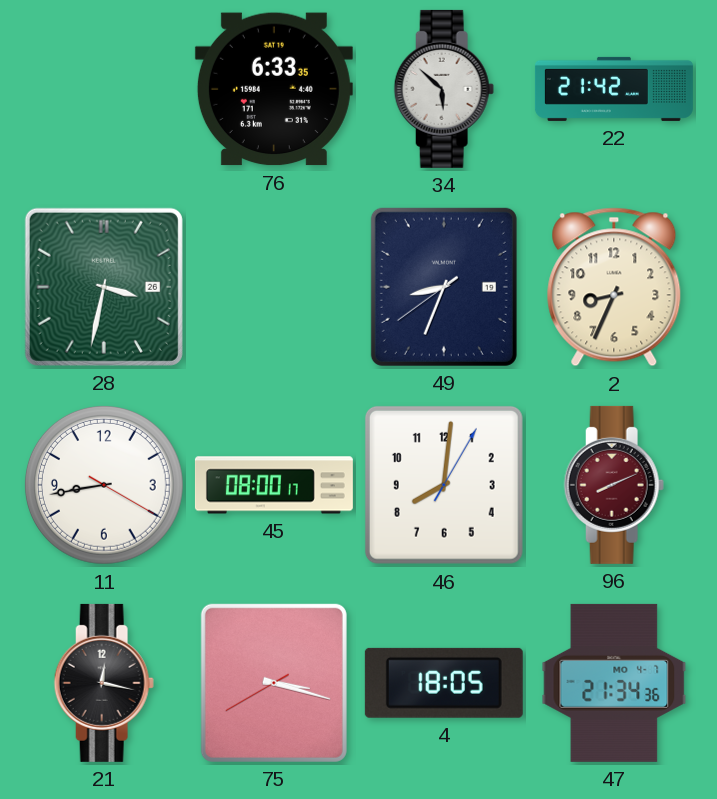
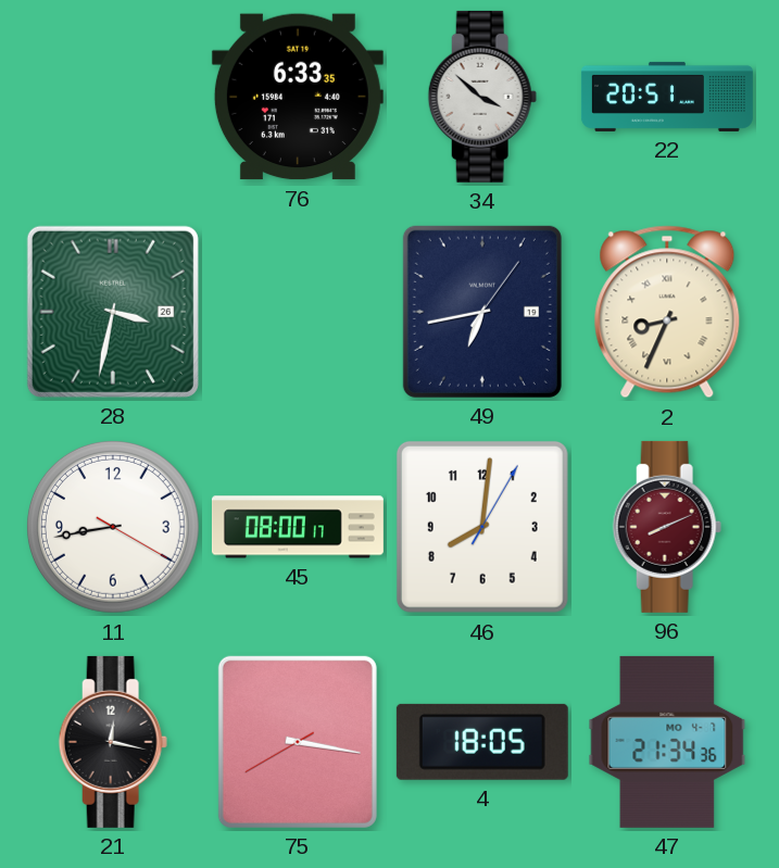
34: 5:52 -> 3:52
22: 21:42 -> 20:51
49: 8:33 -> 6:43
2 numerals: Arabic -> Roman
75: 3:17 -> 3:16
